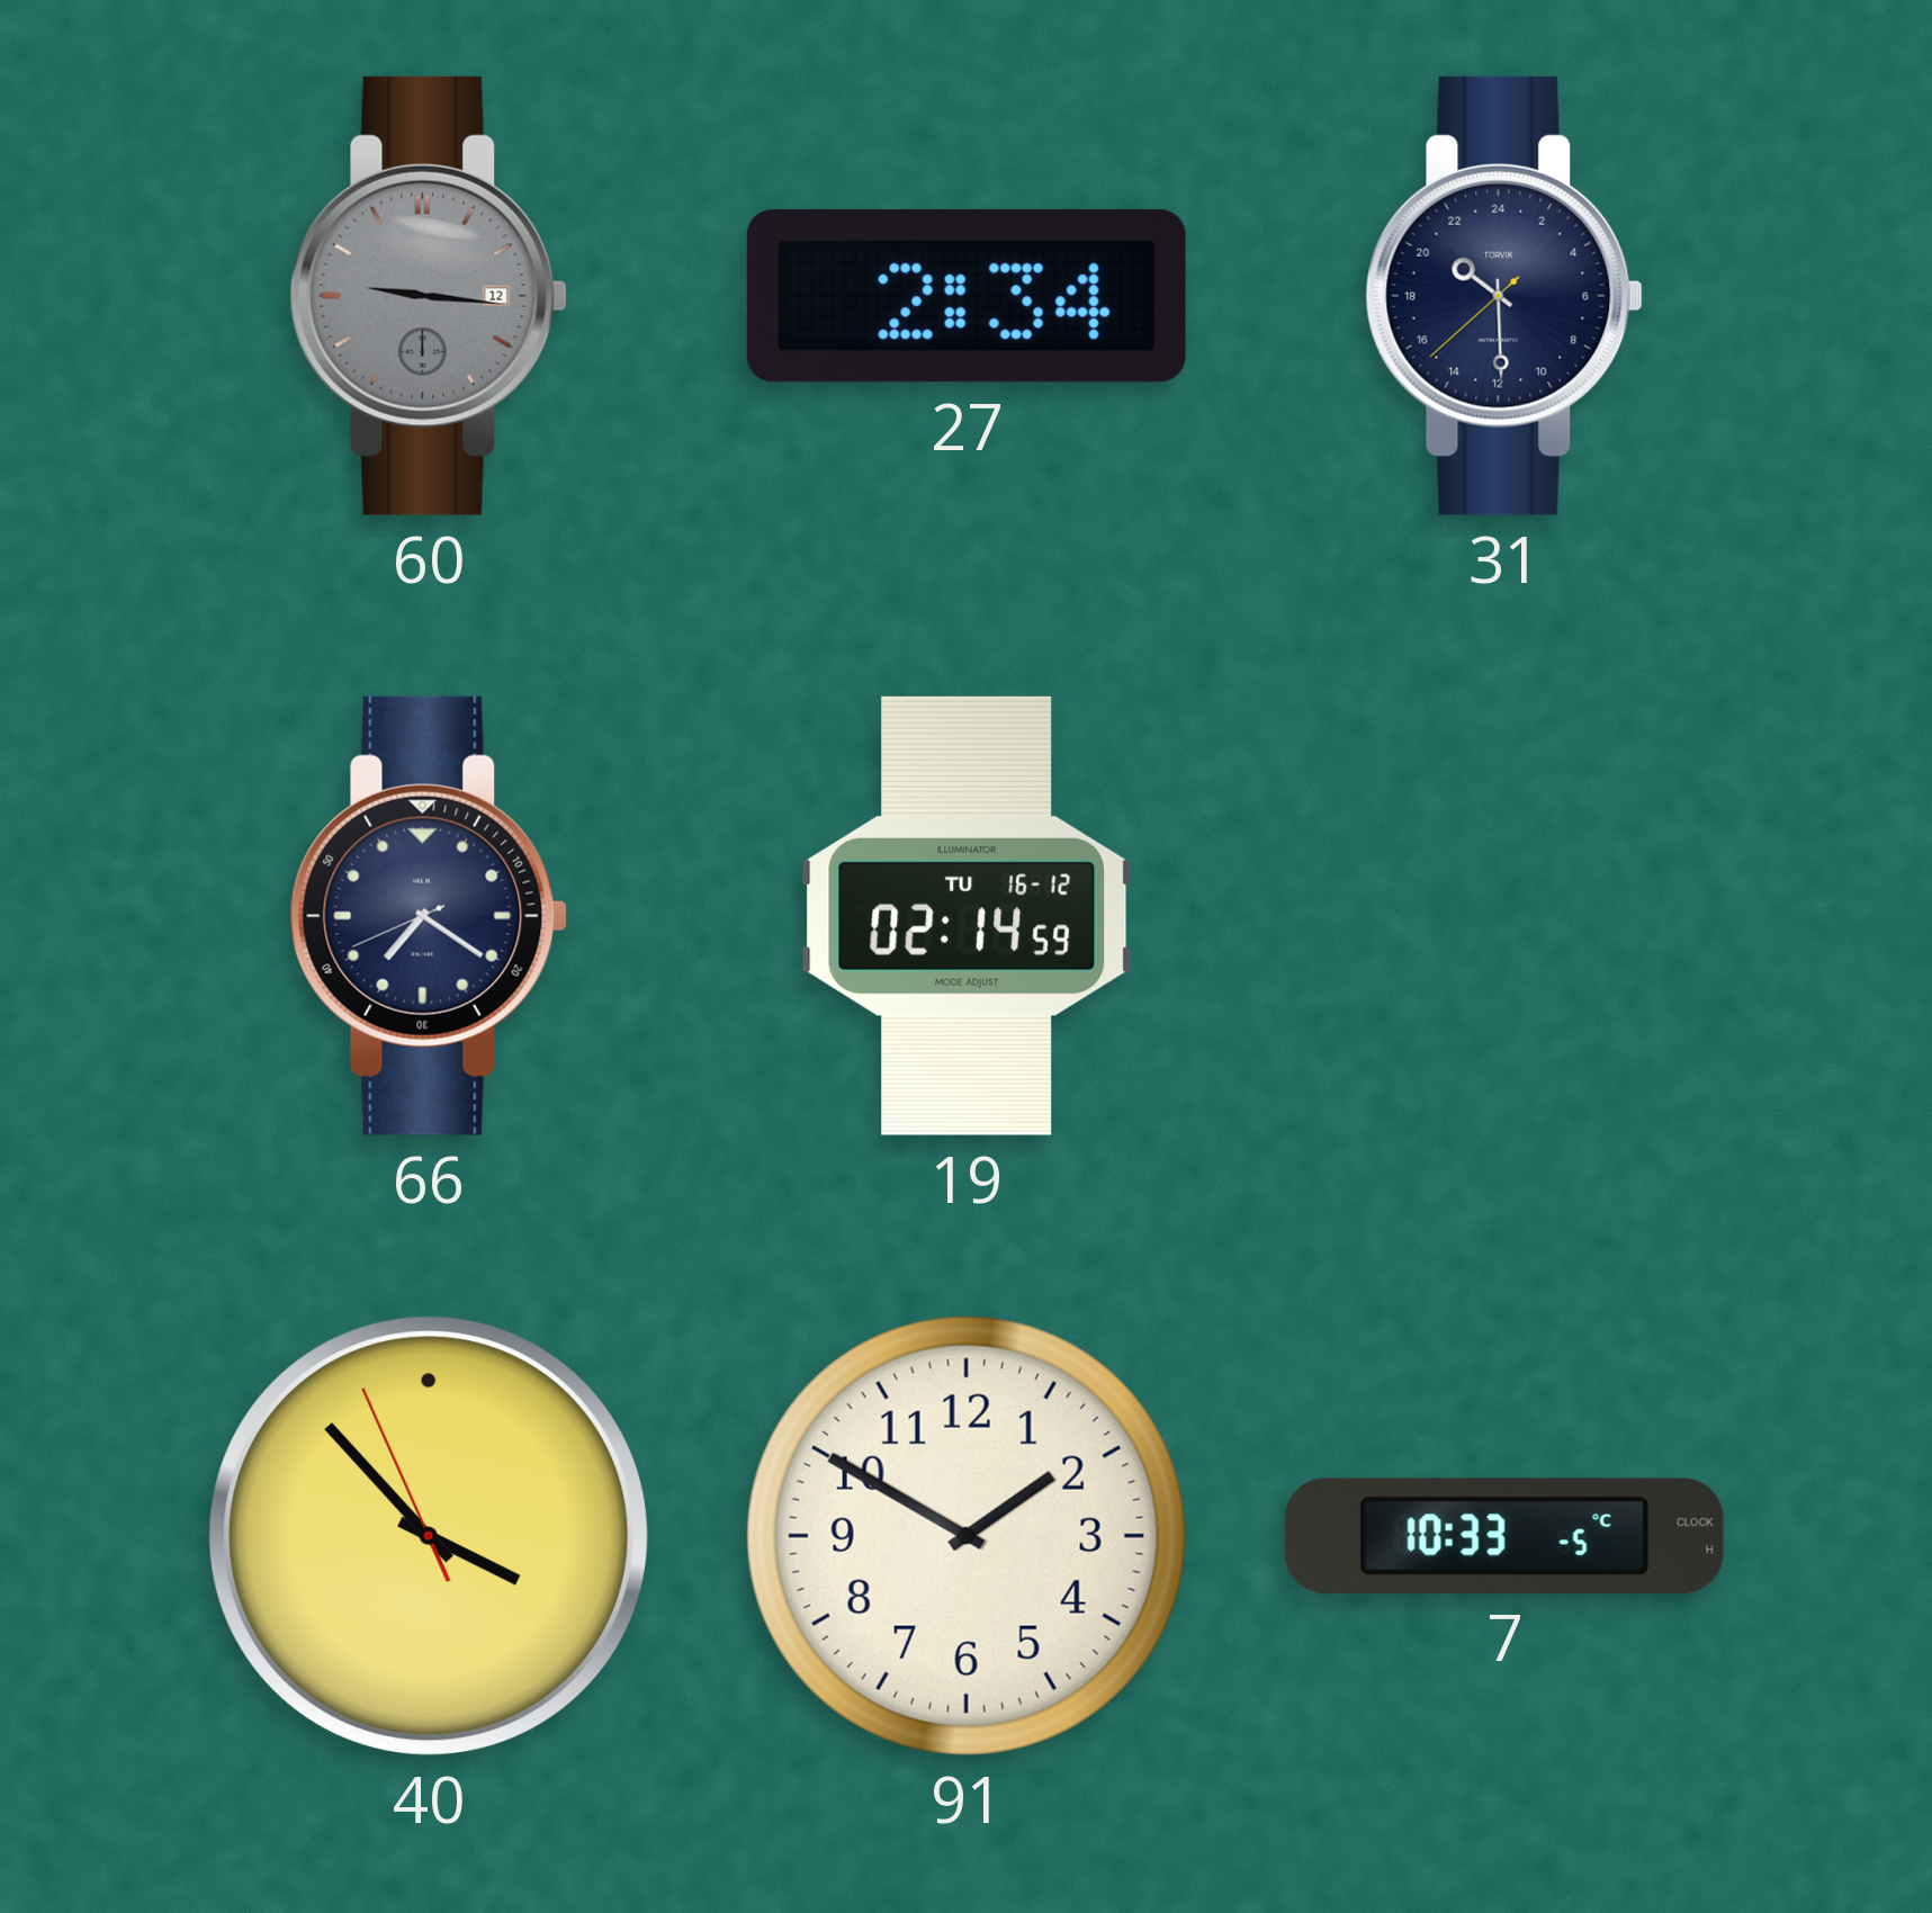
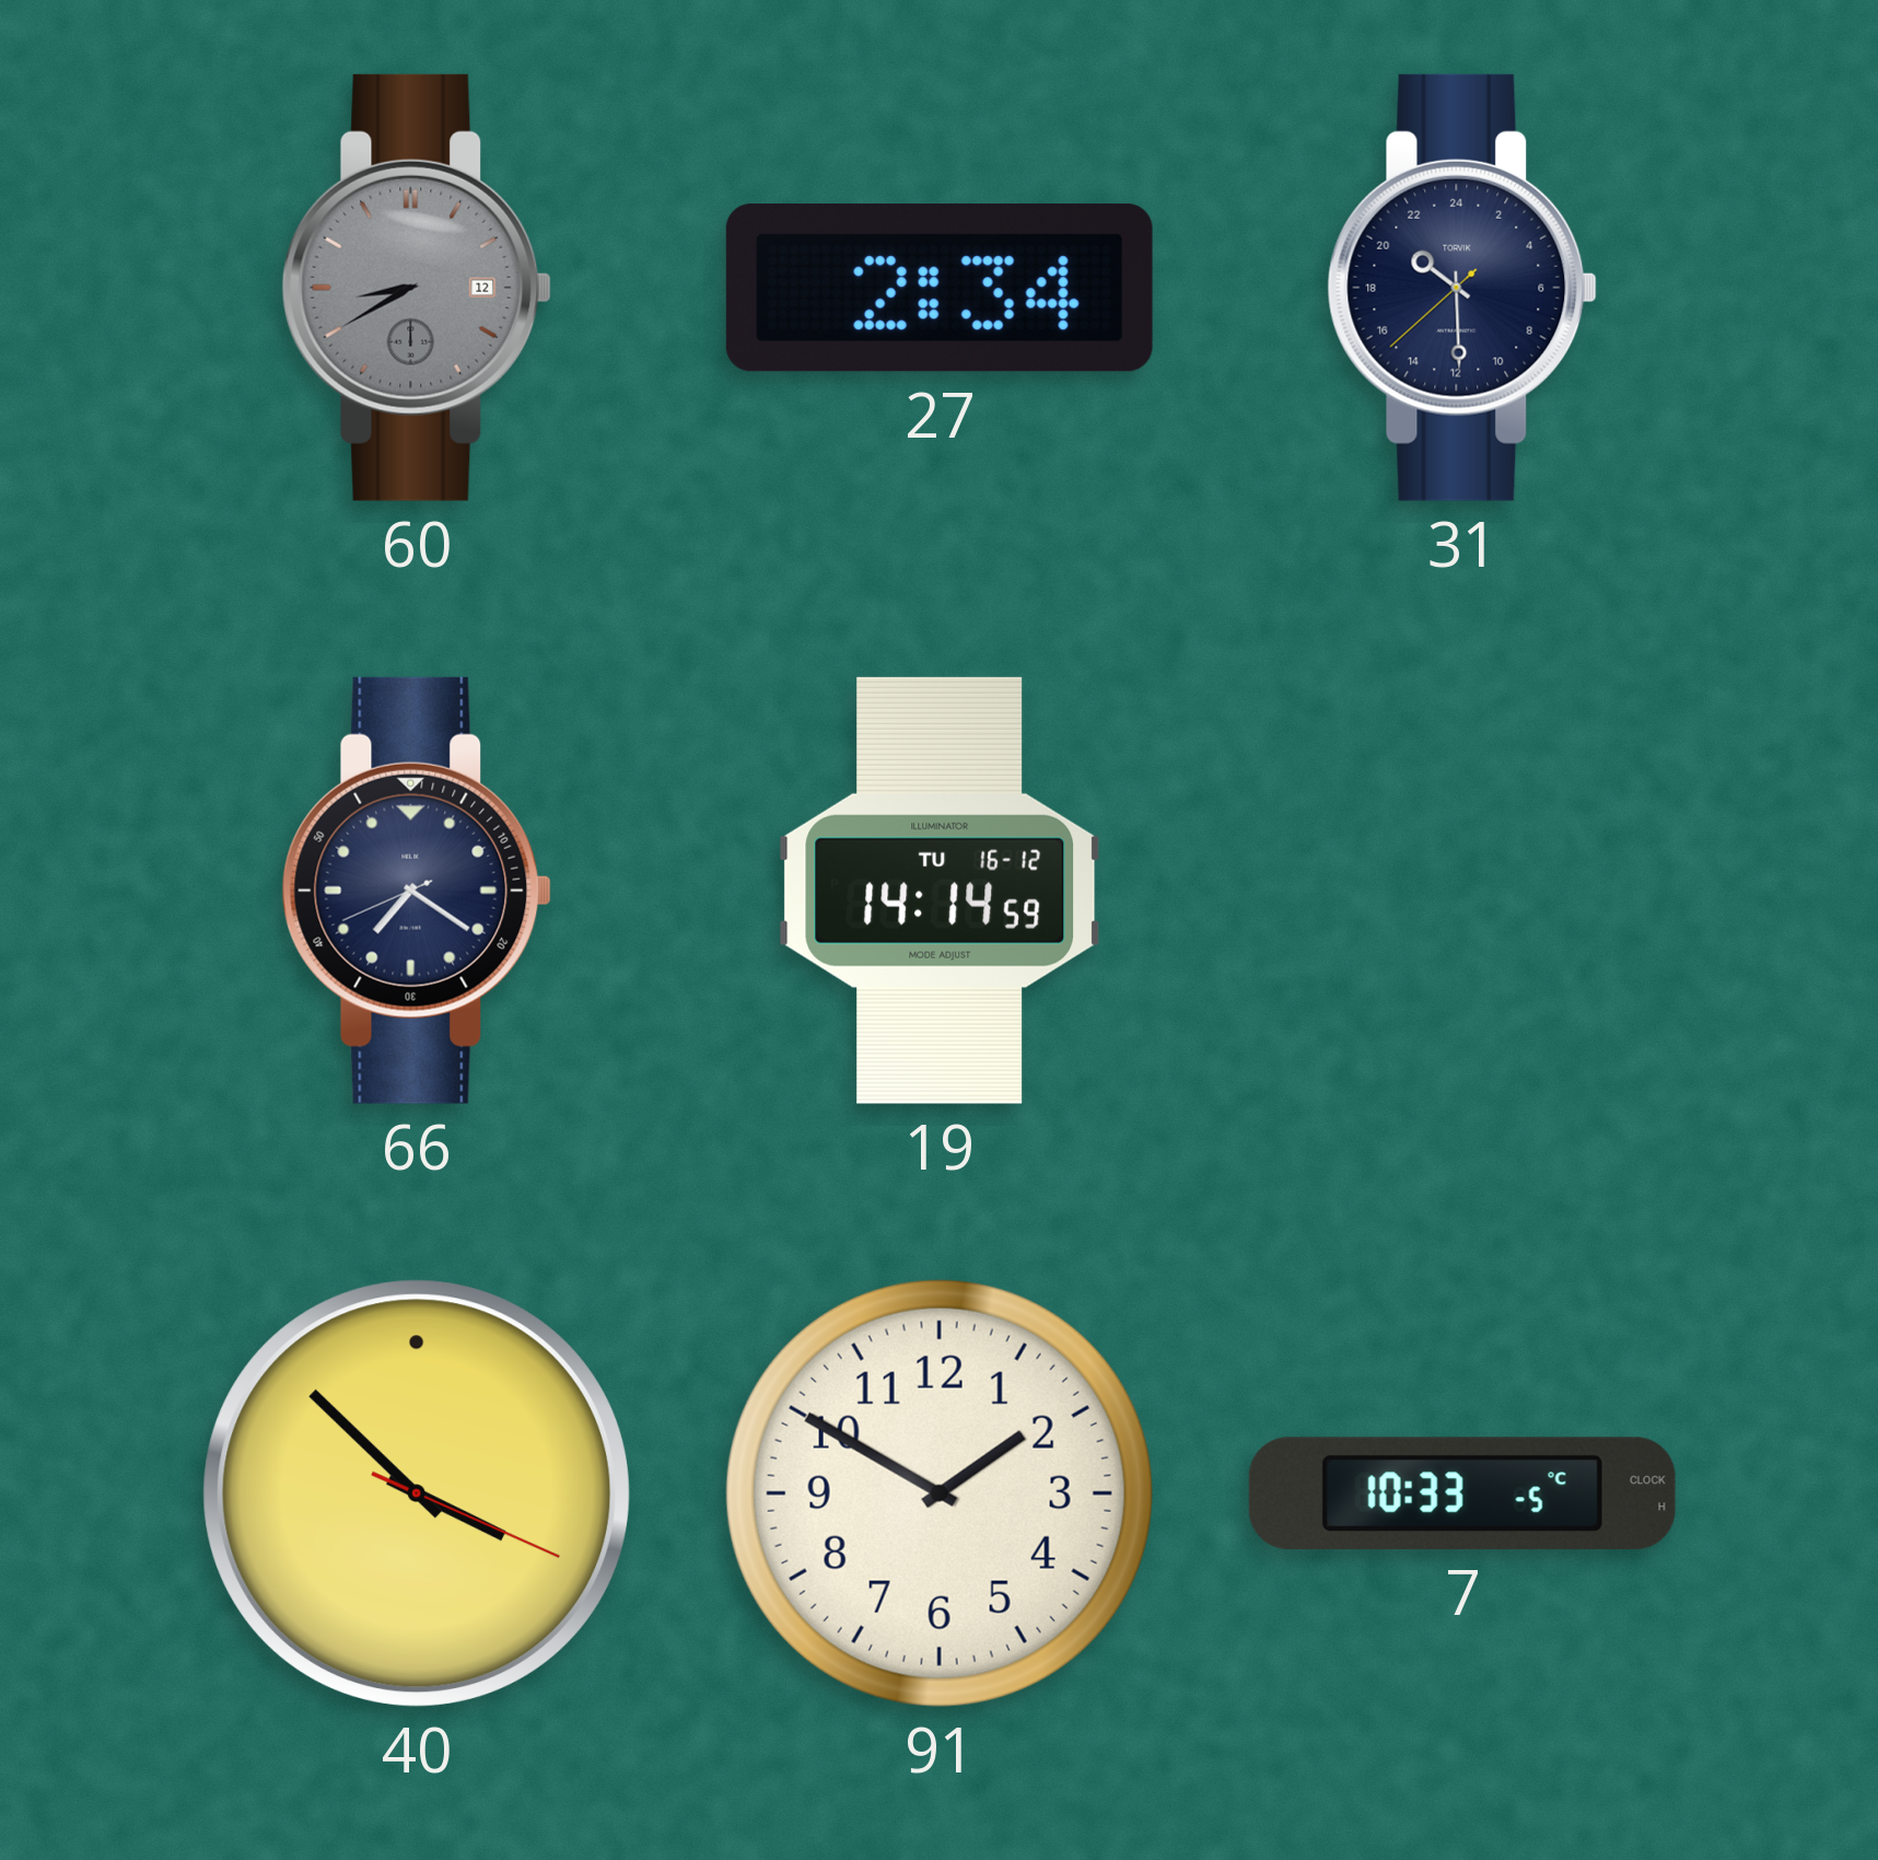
60: 9:16 -> 8:40
19: 02:14 -> 14:14
40: 3:52:56 -> 3:52:19
